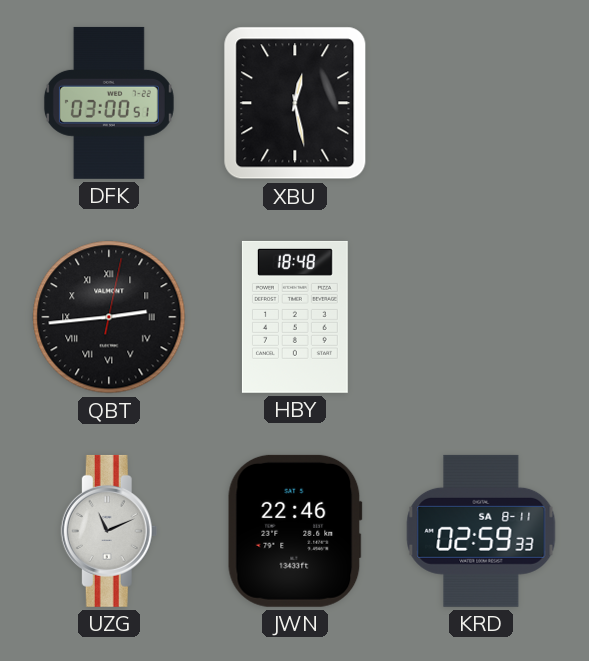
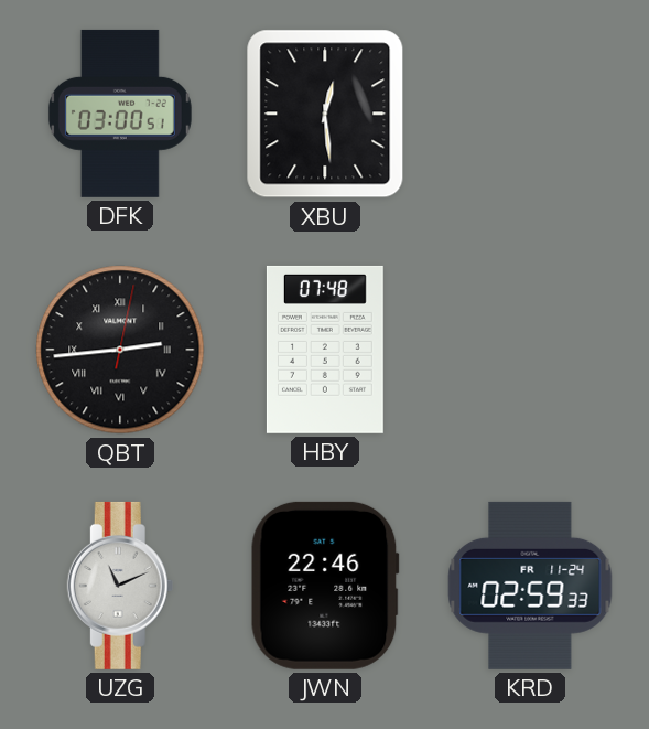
XBU: 12:28 -> 12:29
HBY: 18:48 -> 07:48
KRD date: SA 8-11 -> FR 11-24
